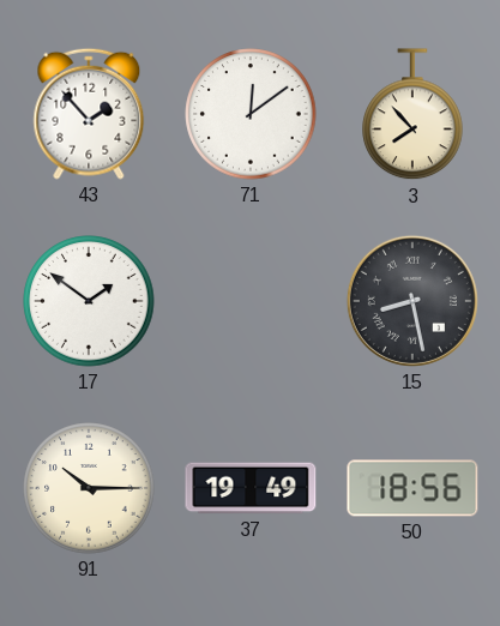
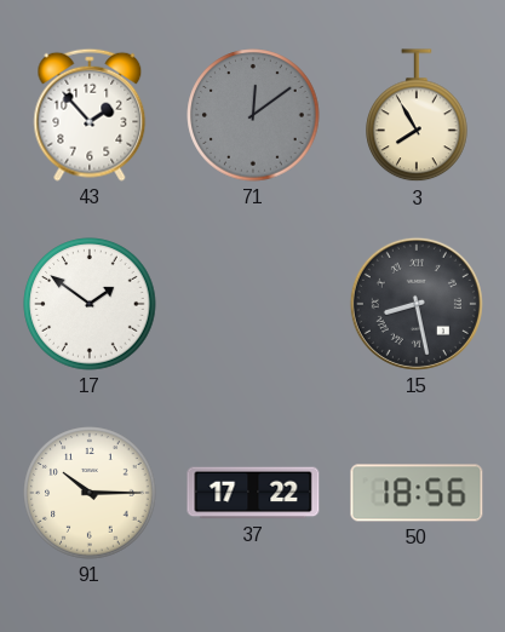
71 dial: white -> grey
3: 7:53 -> 7:55
37: 19:49 -> 17:22
